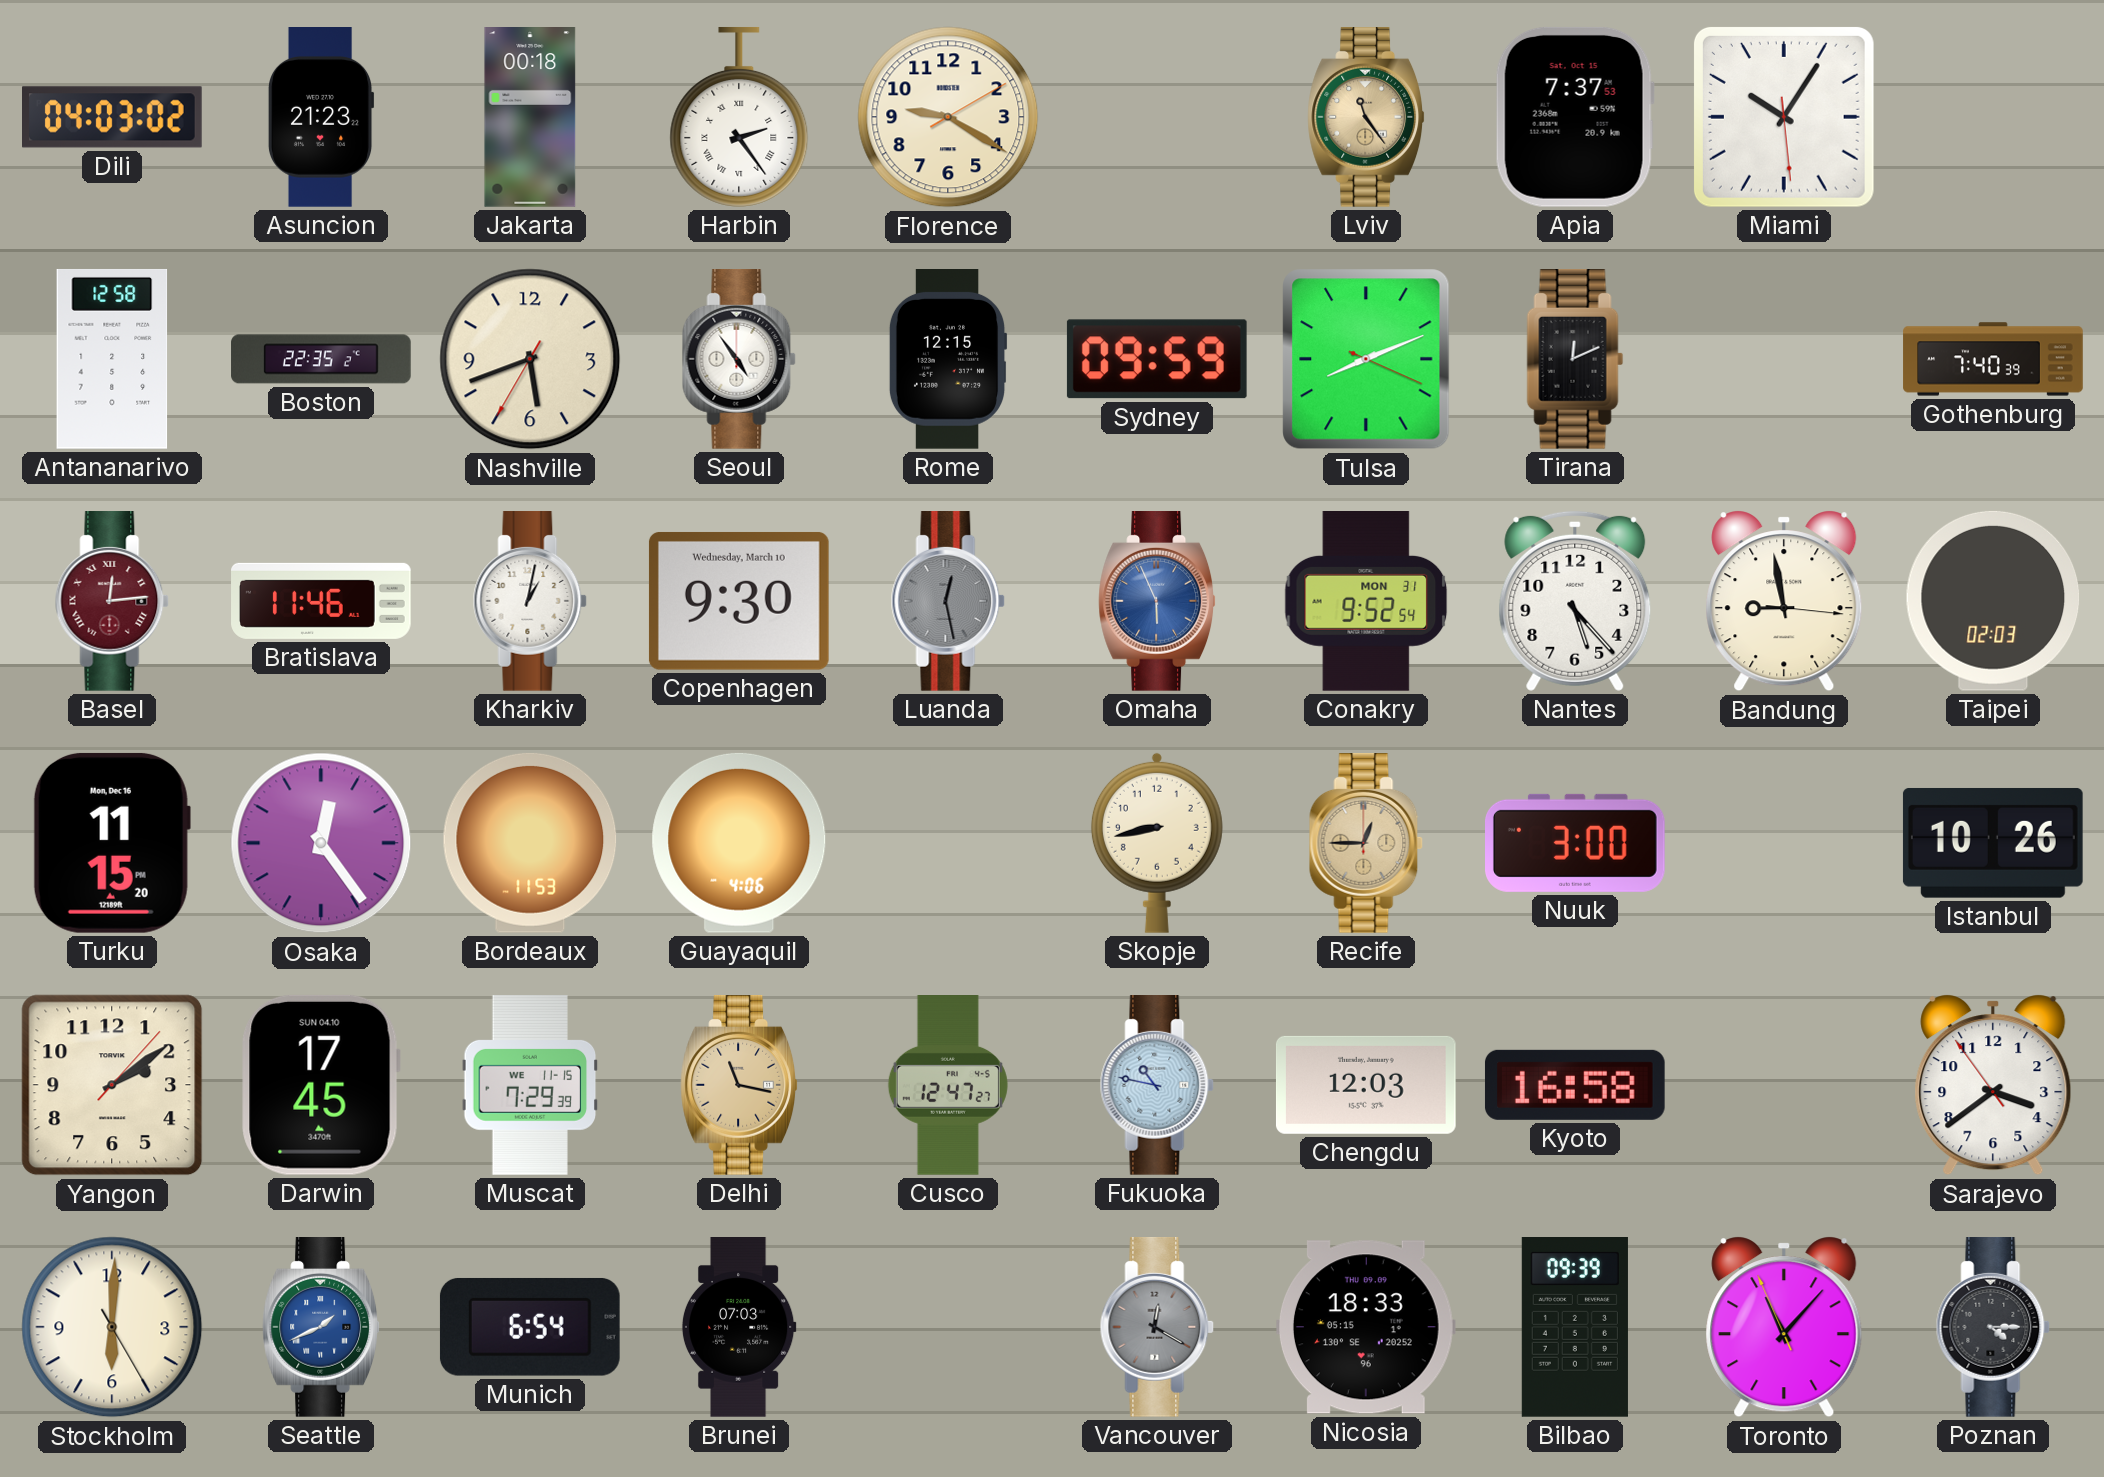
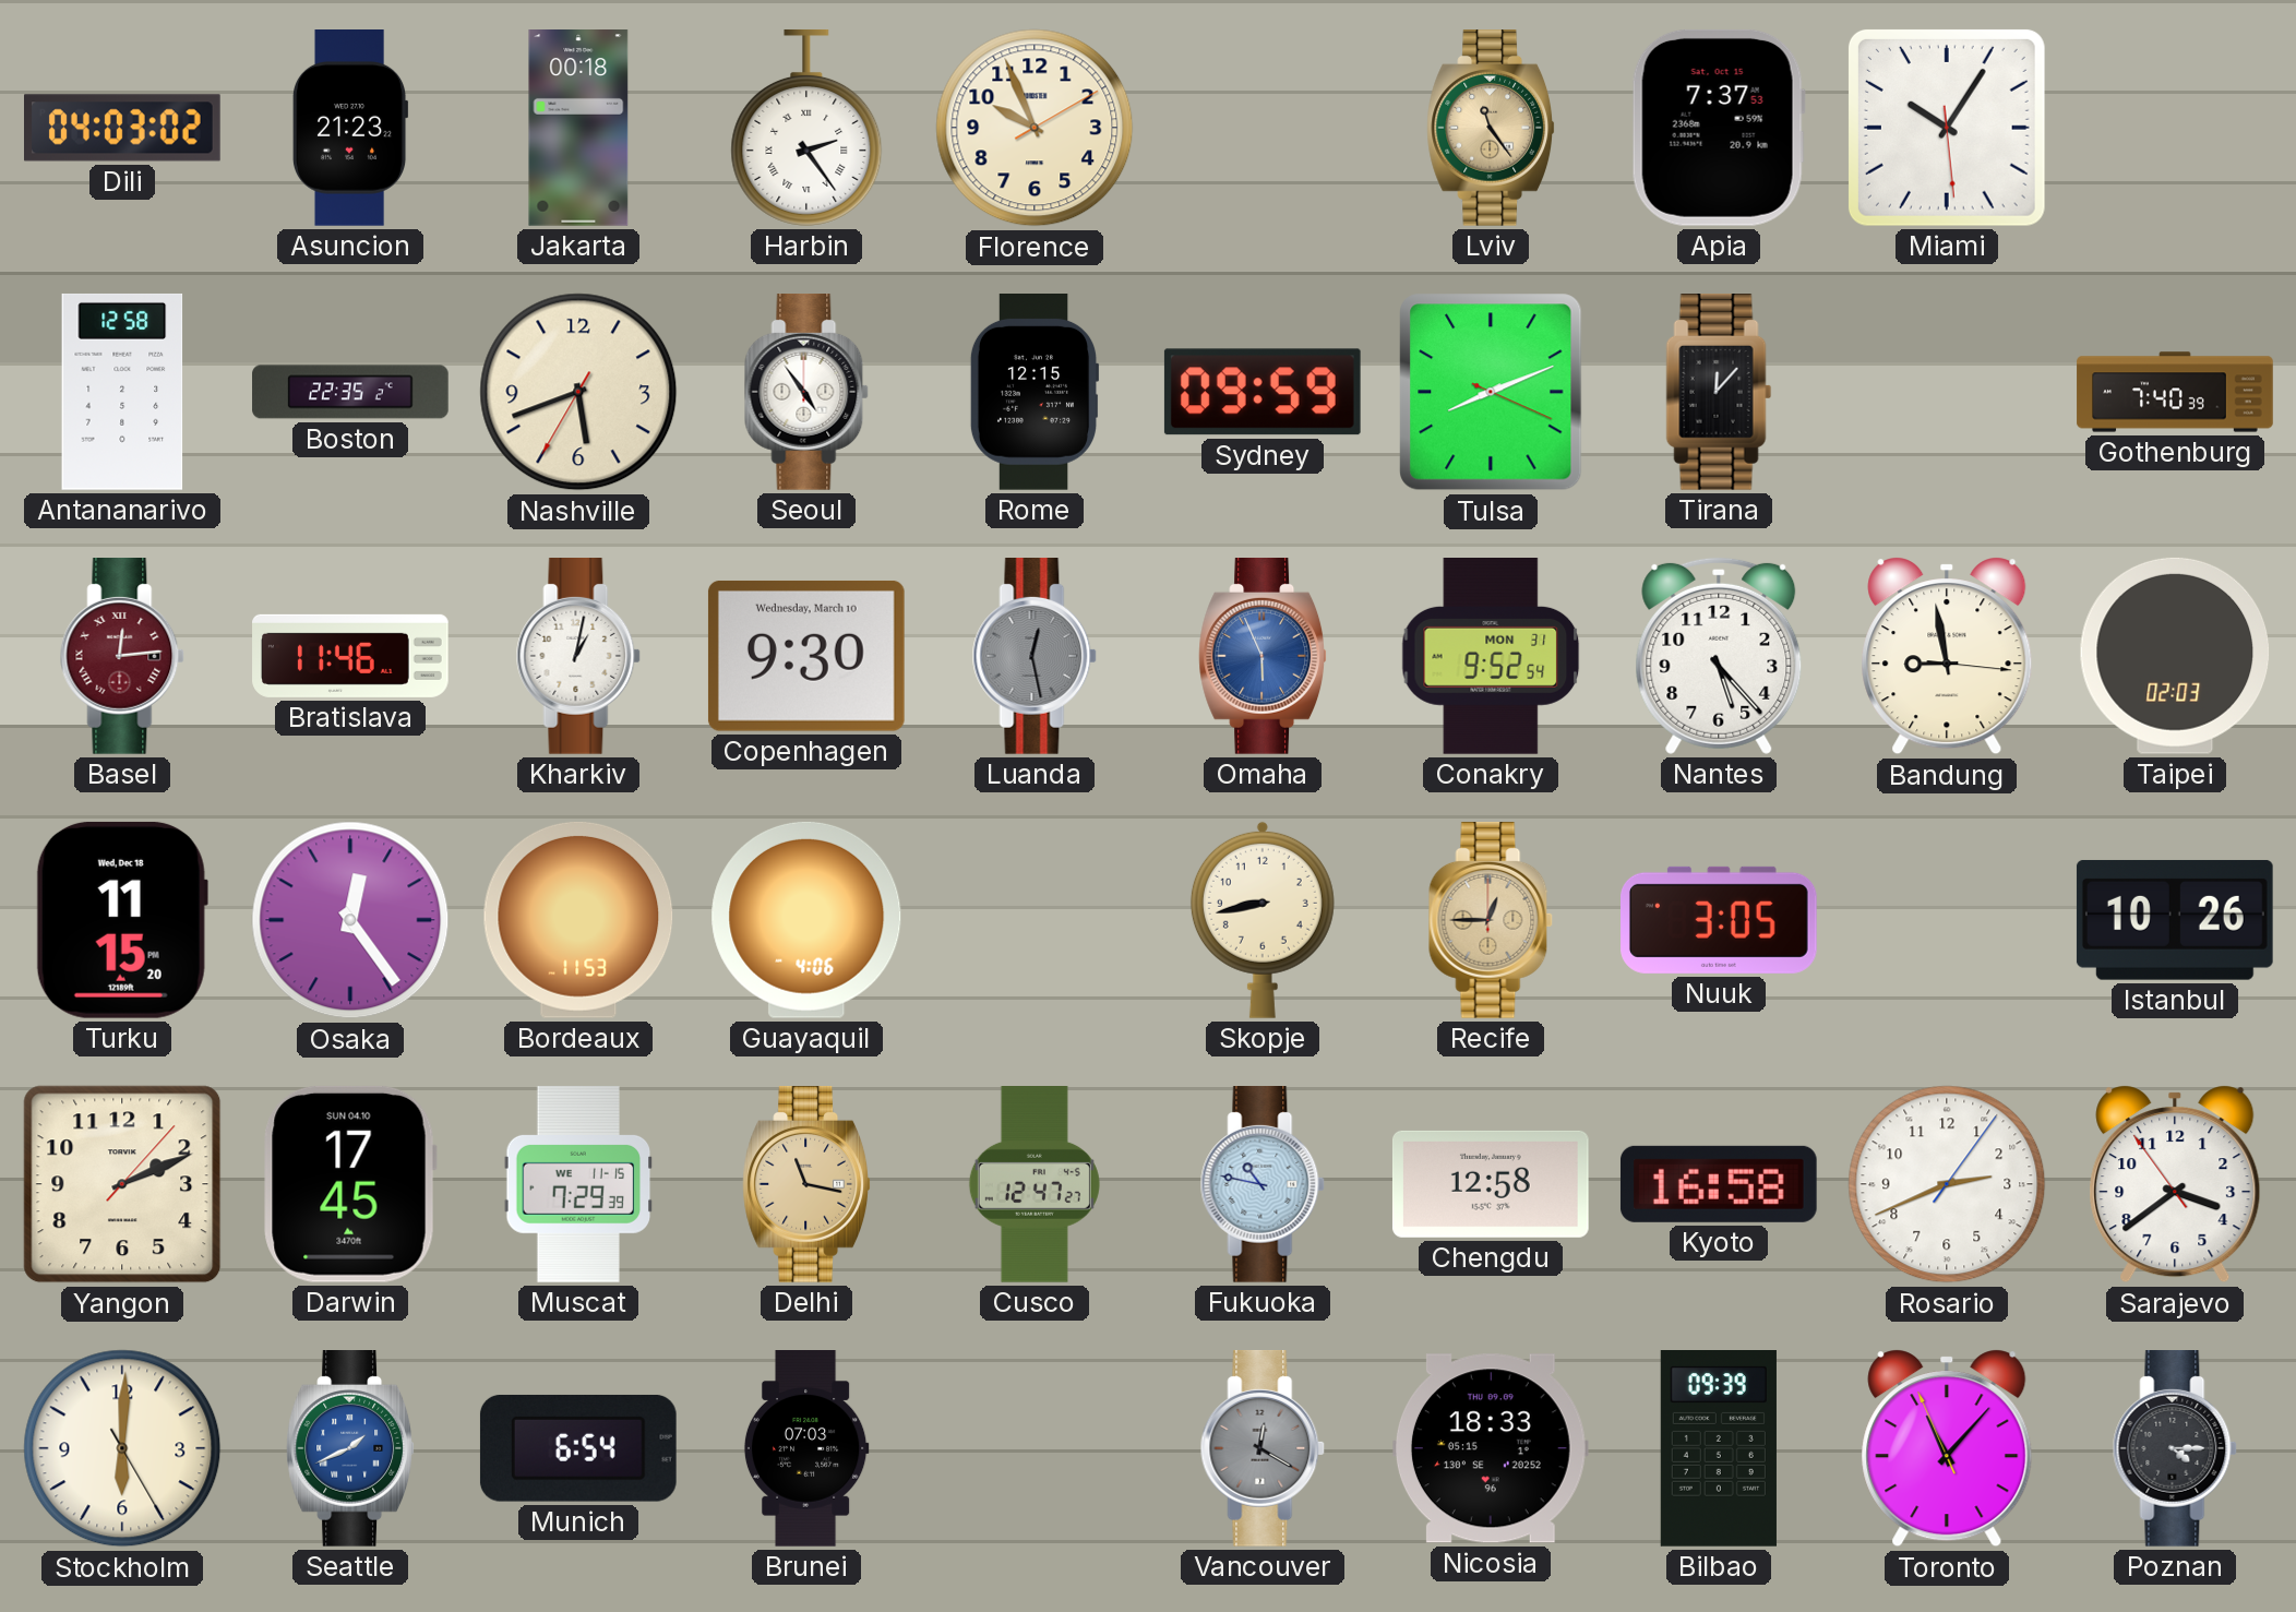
Florence: 9:20 -> 9:56
Tirana: 12:11 -> 12:07
Turku date: Mon, Dec 16 -> Wed, Dec 18
Nuuk: 3:00 -> 3:05
Yangon: 2:09 -> 2:11
Chengdu: 12:03 -> 12:58
Rosario: none -> 2:41
